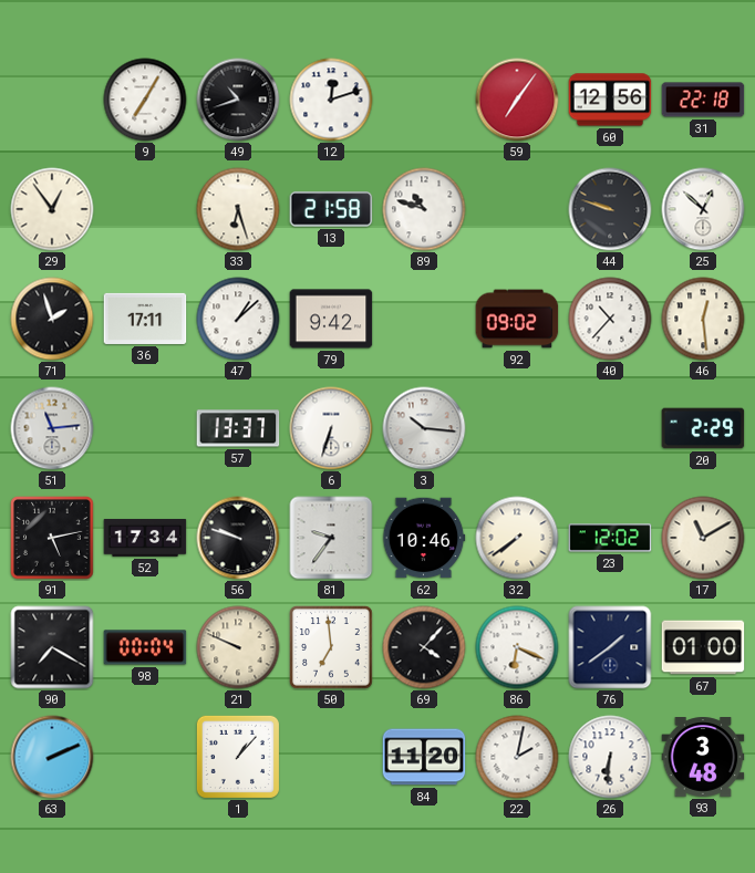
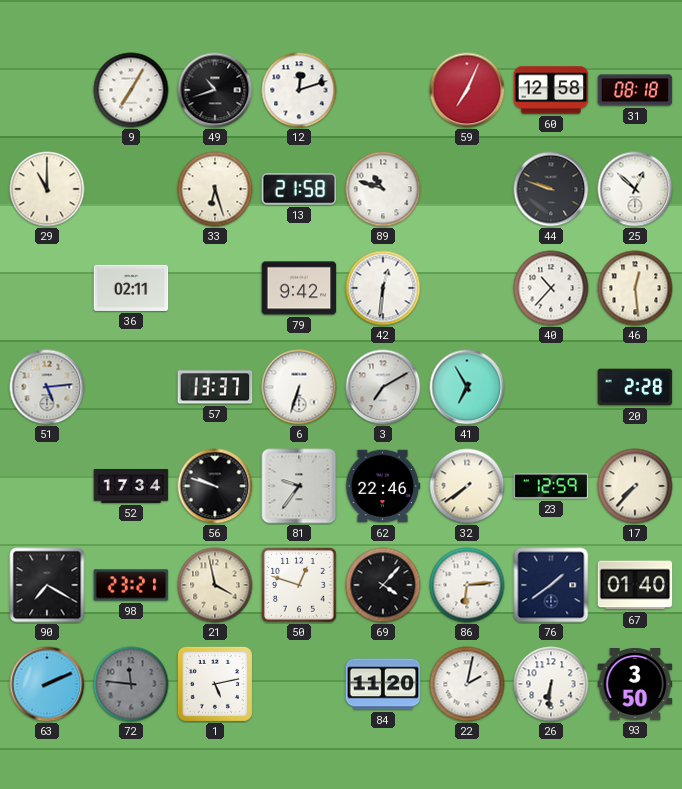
59: 7:06 -> 7:04
60: 12:56 -> 12:58
31: 22:18 -> 08:18
29: 12:54 -> 11:00
71: 1:57 -> none
36: 17:11 -> 02:11
47: 1:08 -> none
42: none -> 12:31
92: 09:02 -> none
51: 11:14 -> 5:14
3: 10:16 -> 7:10
41: none -> 6:55
20: 2:29 -> 2:28
91: 5:13 -> none
62: 10:46 -> 22:46
23: 12:02 -> 12:59
17: 11:10 -> 7:37
98: 00:04 -> 23:21
21: 9:49 -> 3:58
50: 6:59 -> 12:48
86: 6:19 -> 6:14
67: 01:00 -> 01:40
72: none -> 11:46
1: 1:07 -> 5:13
93: 3:48 -> 3:50
